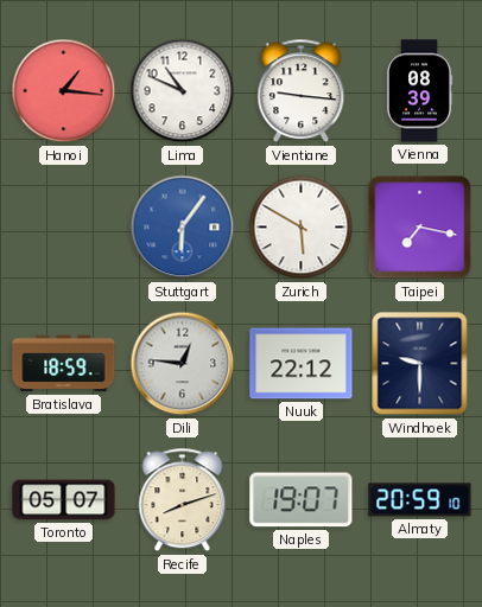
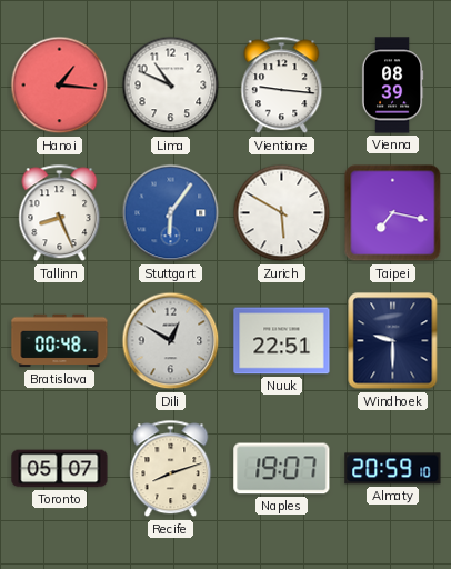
Tallinn: none -> 8:26
Bratislava: 18:59 -> 00:48
Dili: 12:46 -> 12:50
Nuuk: 22:12 -> 22:51
